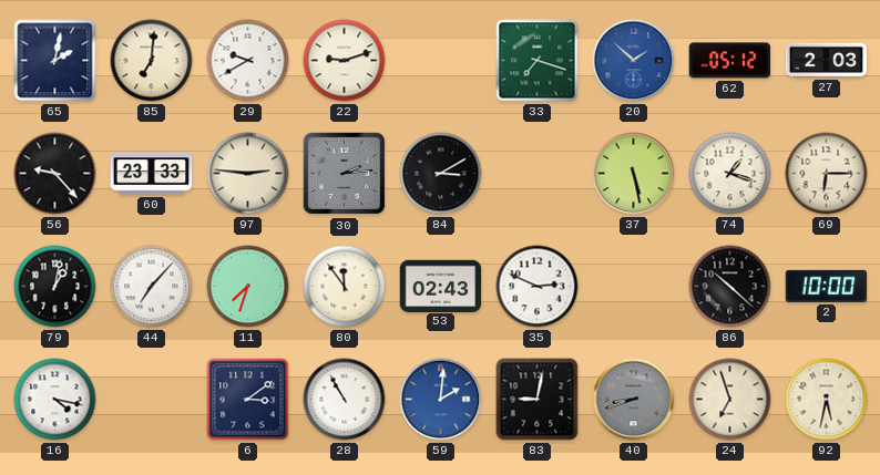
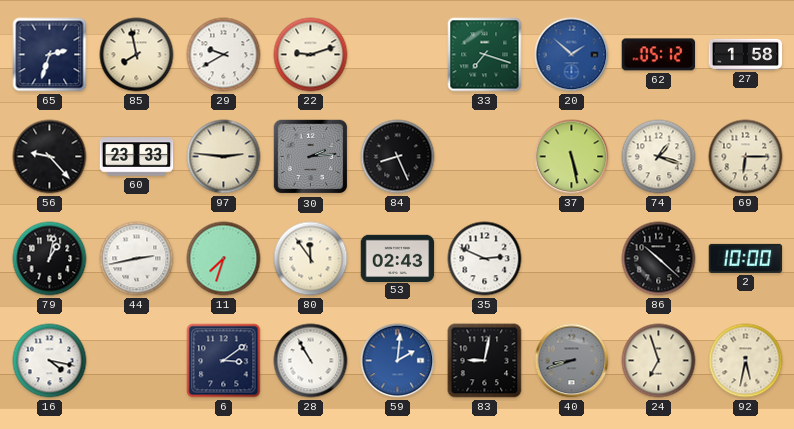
65: 2:02 -> 2:33
85: 7:01 -> 7:58
27: 2:03 -> 1:58
84: 3:10 -> 8:26
44: 7:07 -> 2:43
